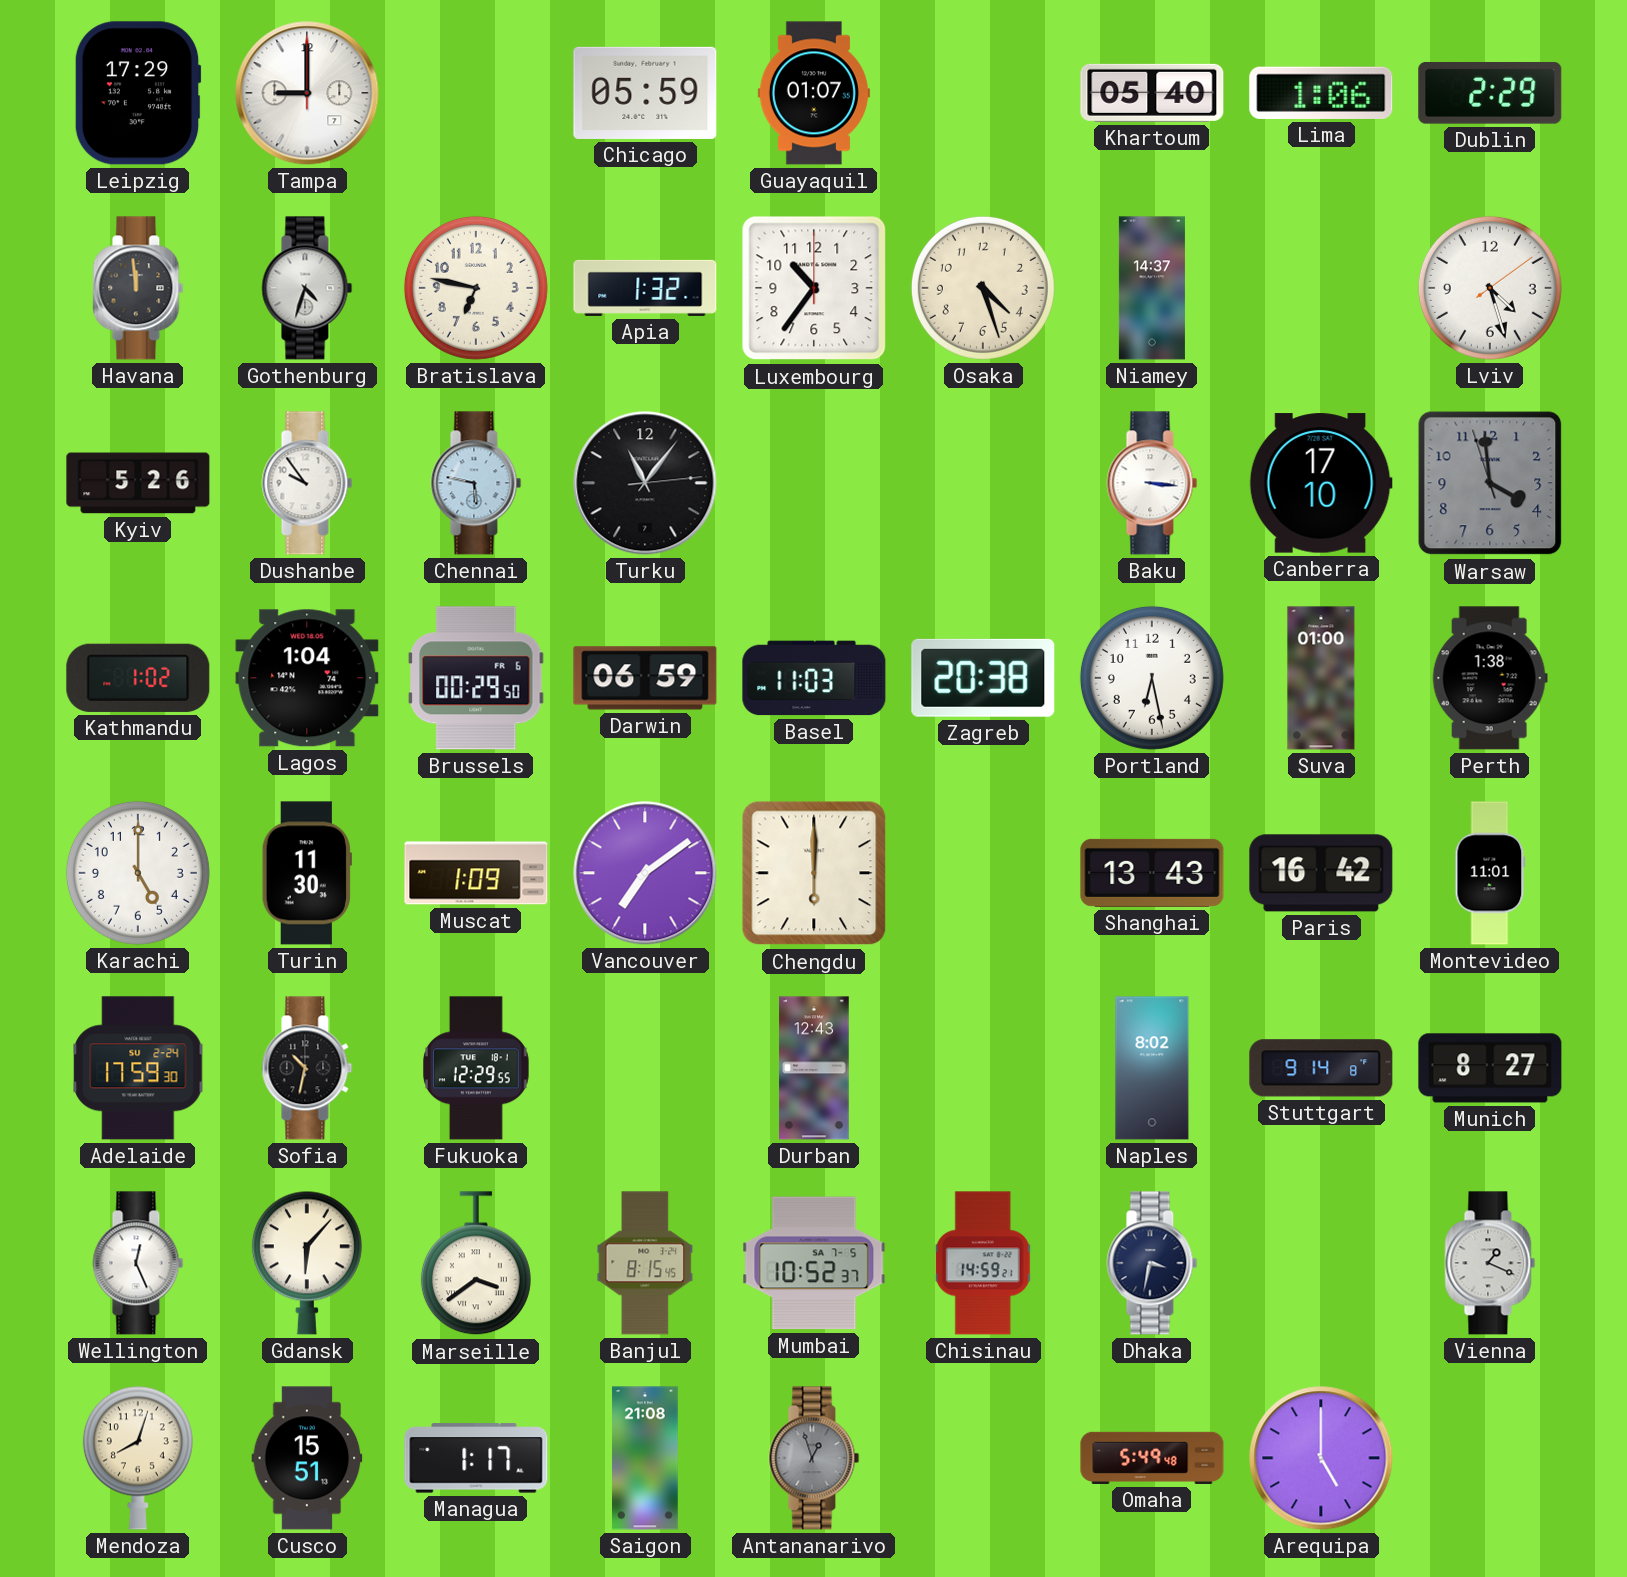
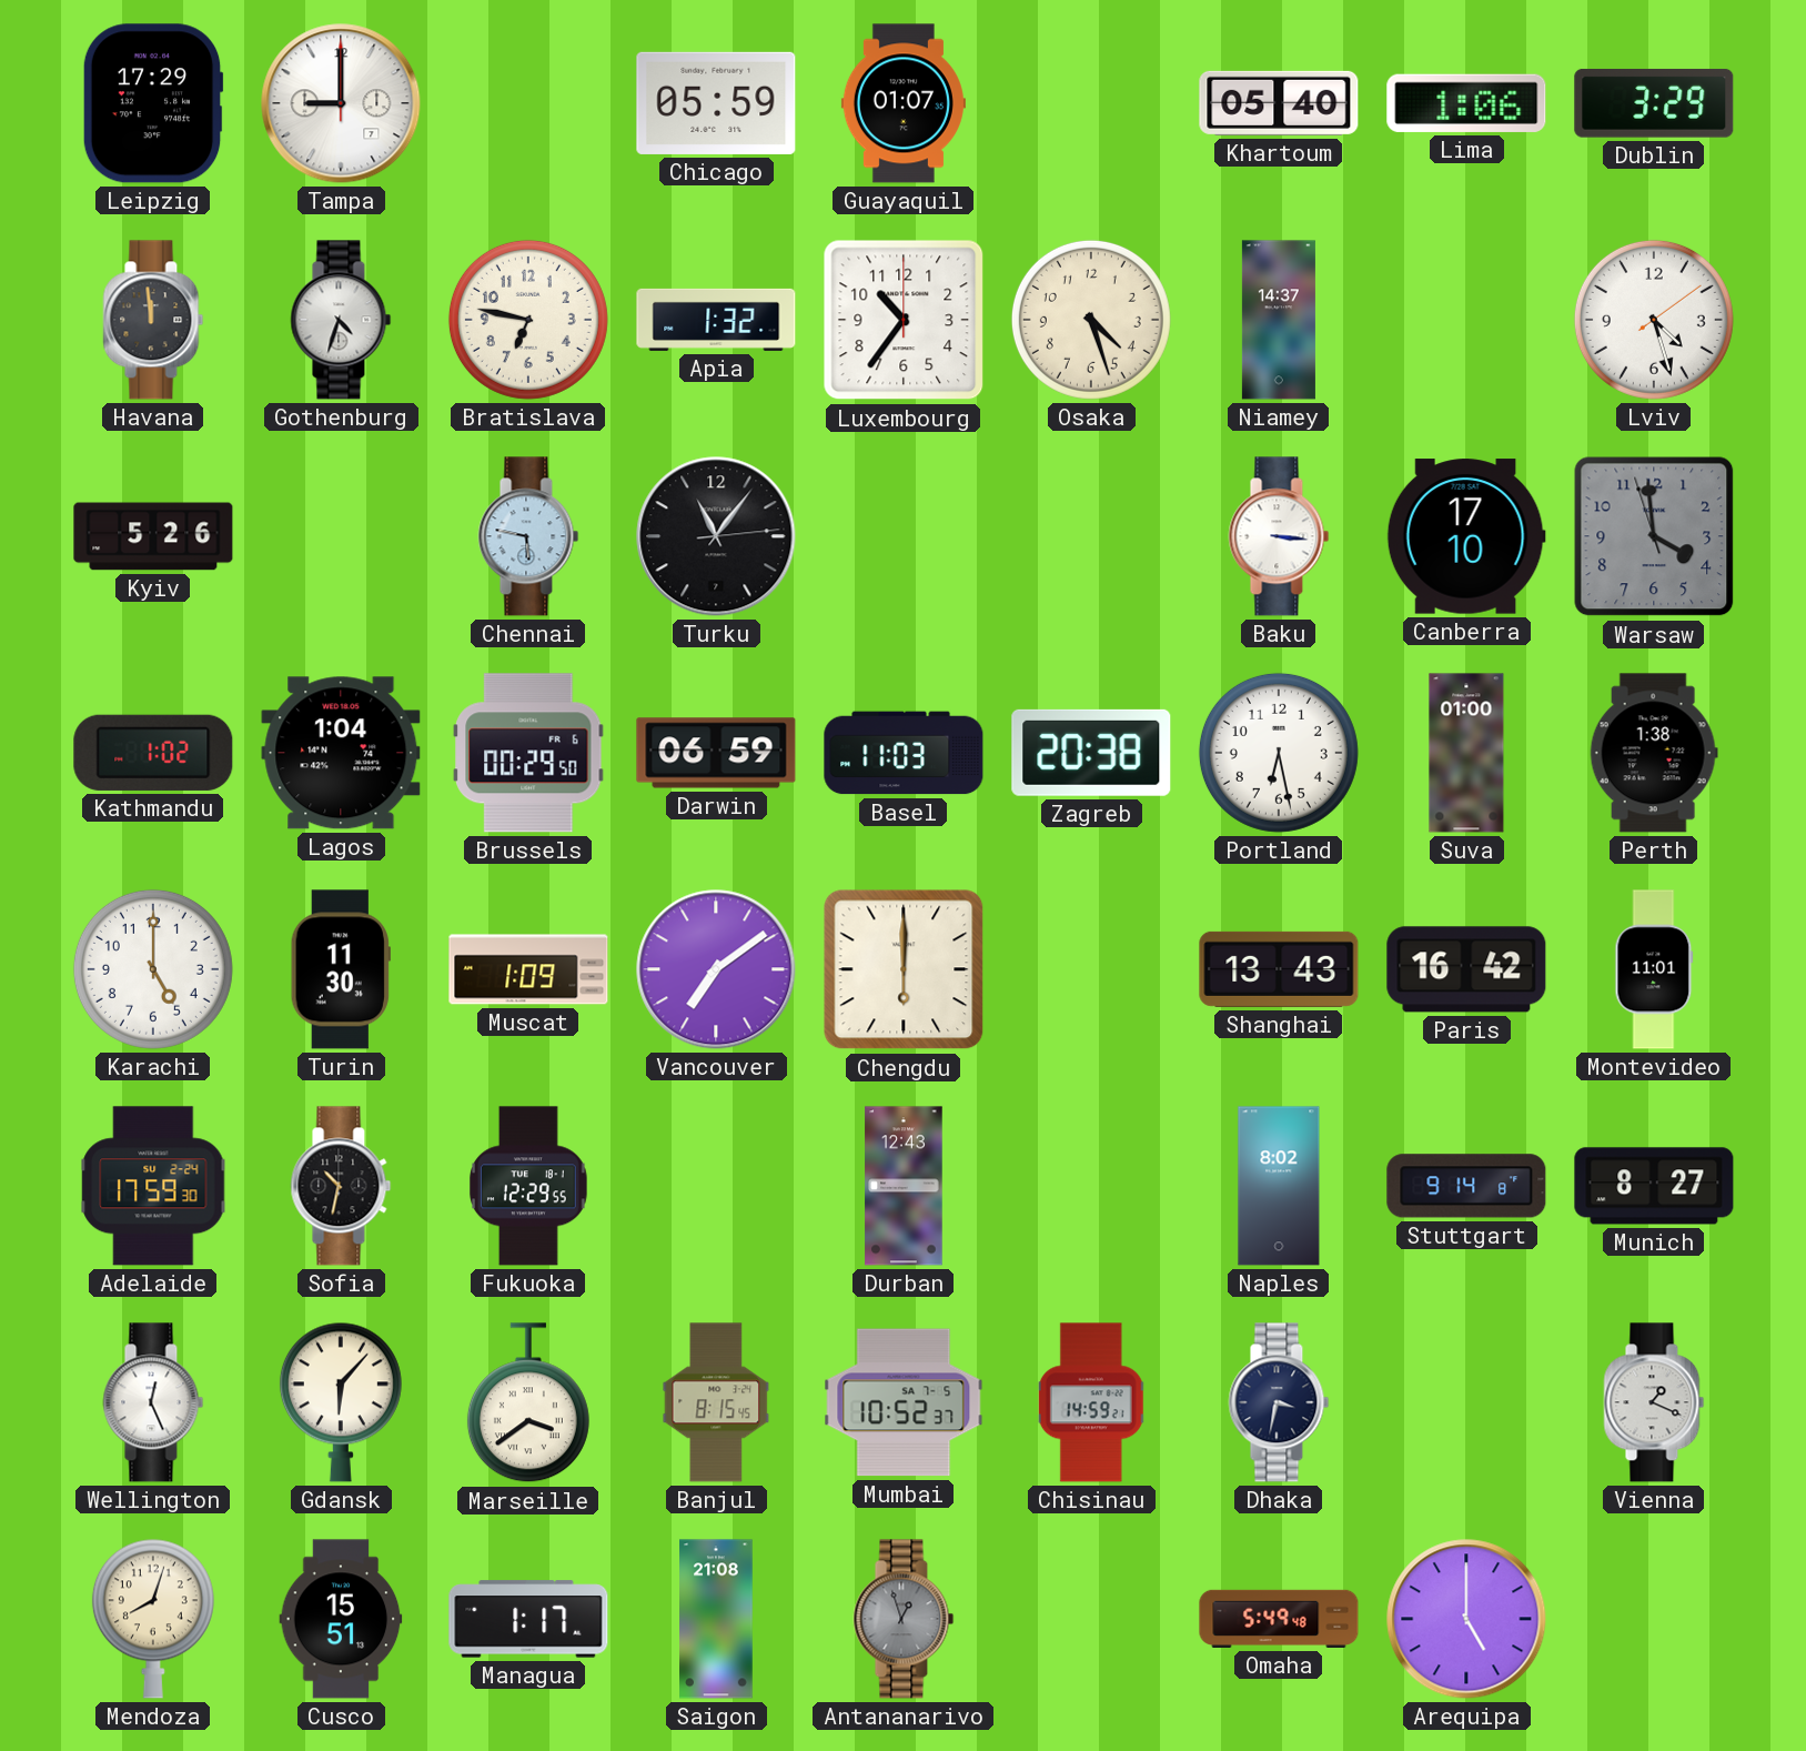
Dublin: 2:29 -> 3:29
Dushanbe: 9:54 -> none
